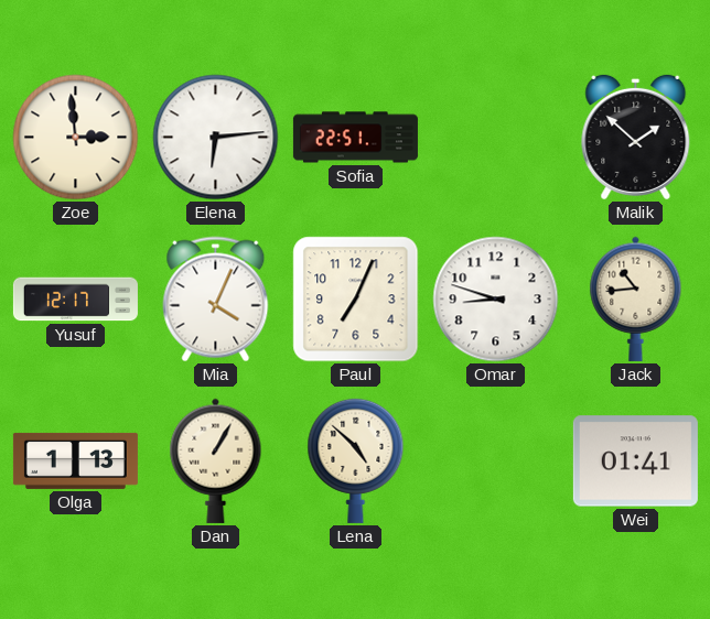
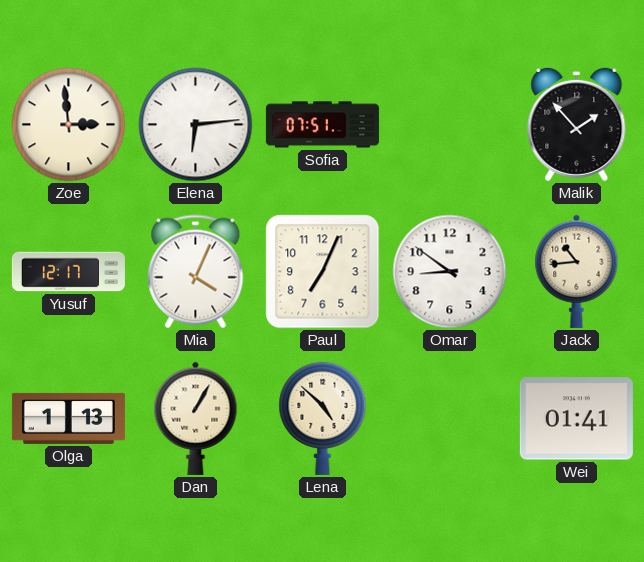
Sofia: 22:51 -> 07:51
Malik: 1:52 -> 1:53
Omar: 8:48 -> 8:51
